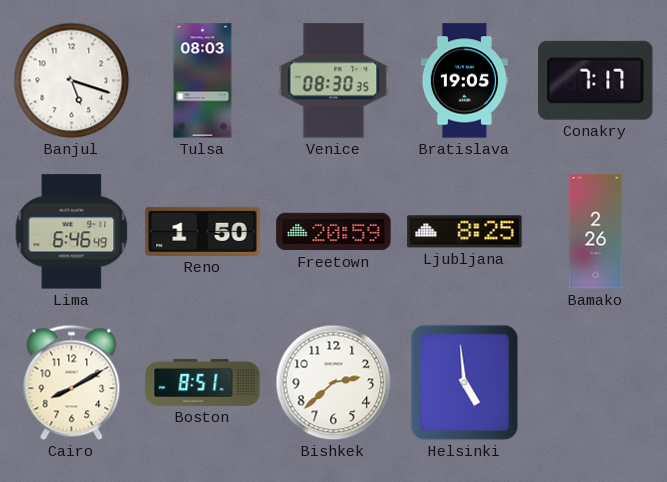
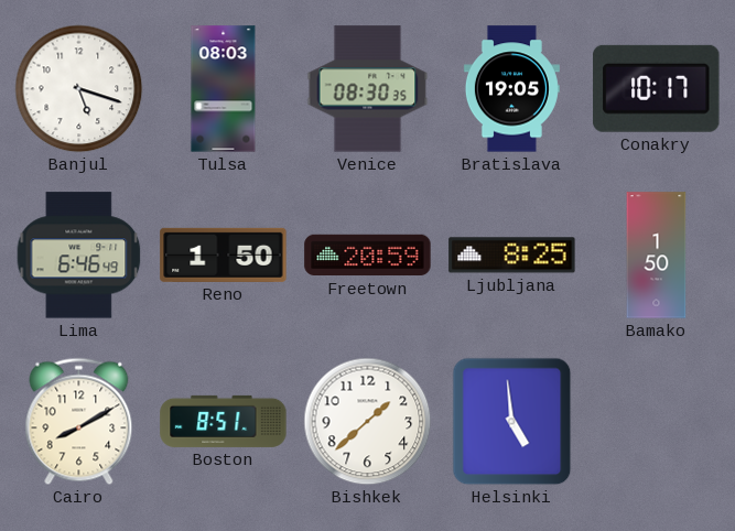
Conakry: 7:17 -> 10:17
Bamako: 2:26 -> 1:50
Bishkek: 2:38 -> 1:38
